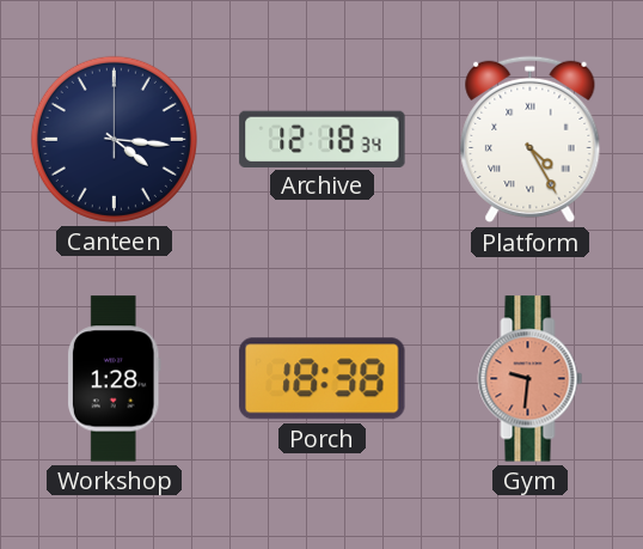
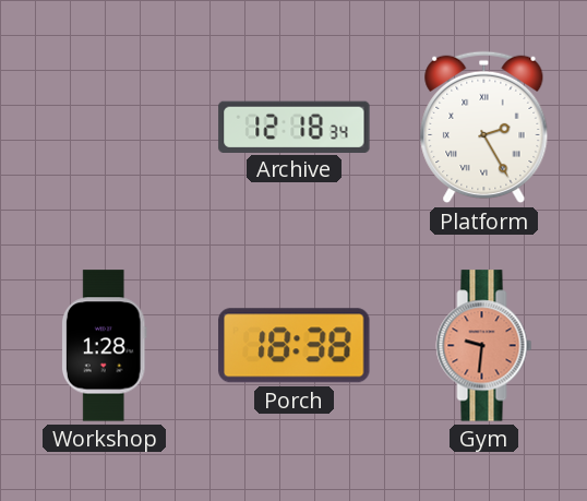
Canteen: 4:16 -> none
Platform: 4:25 -> 2:25
